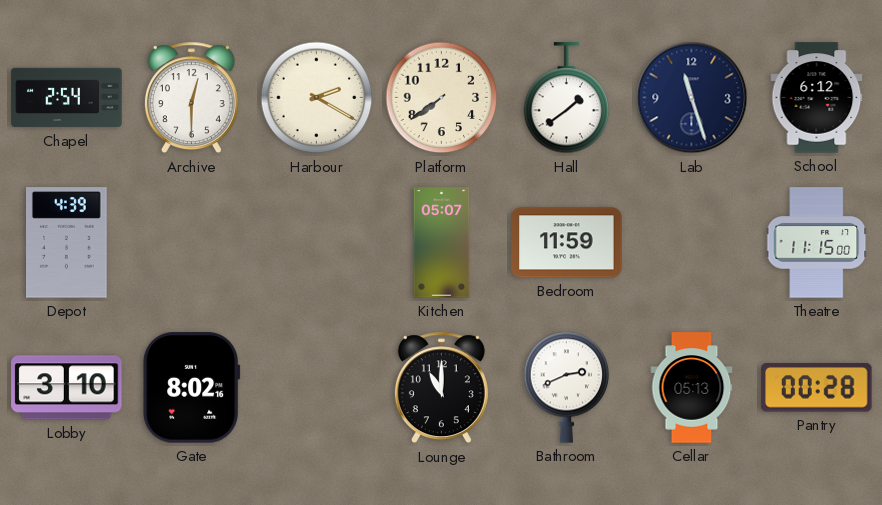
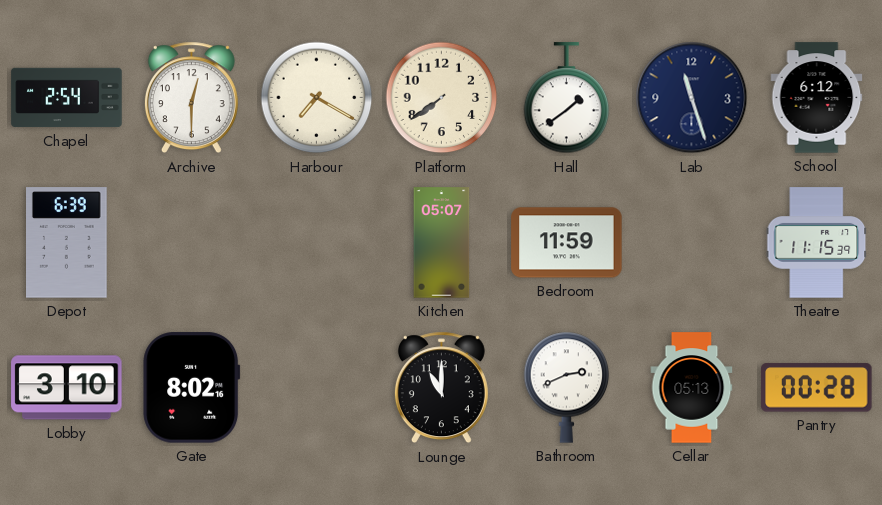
Harbour: 2:20 -> 7:20
Depot: 4:39 -> 6:39
Theatre: 11:15:00 -> 11:15:39
